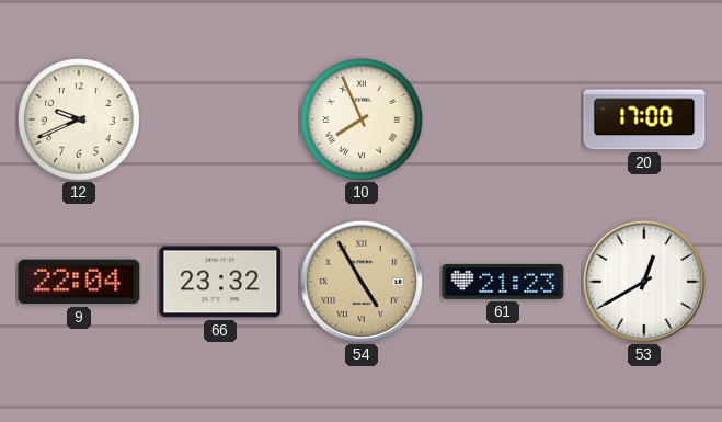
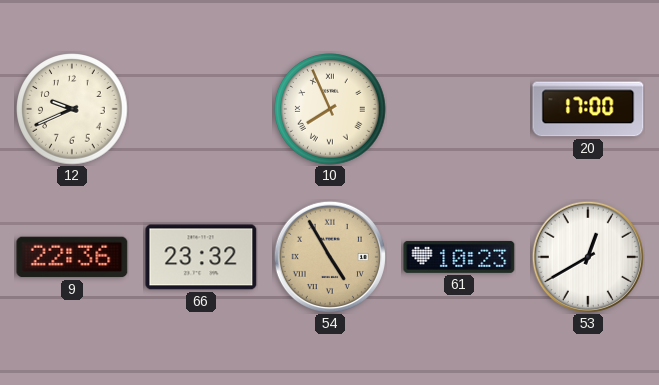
9: 22:04 -> 22:36
61: 21:23 -> 10:23
